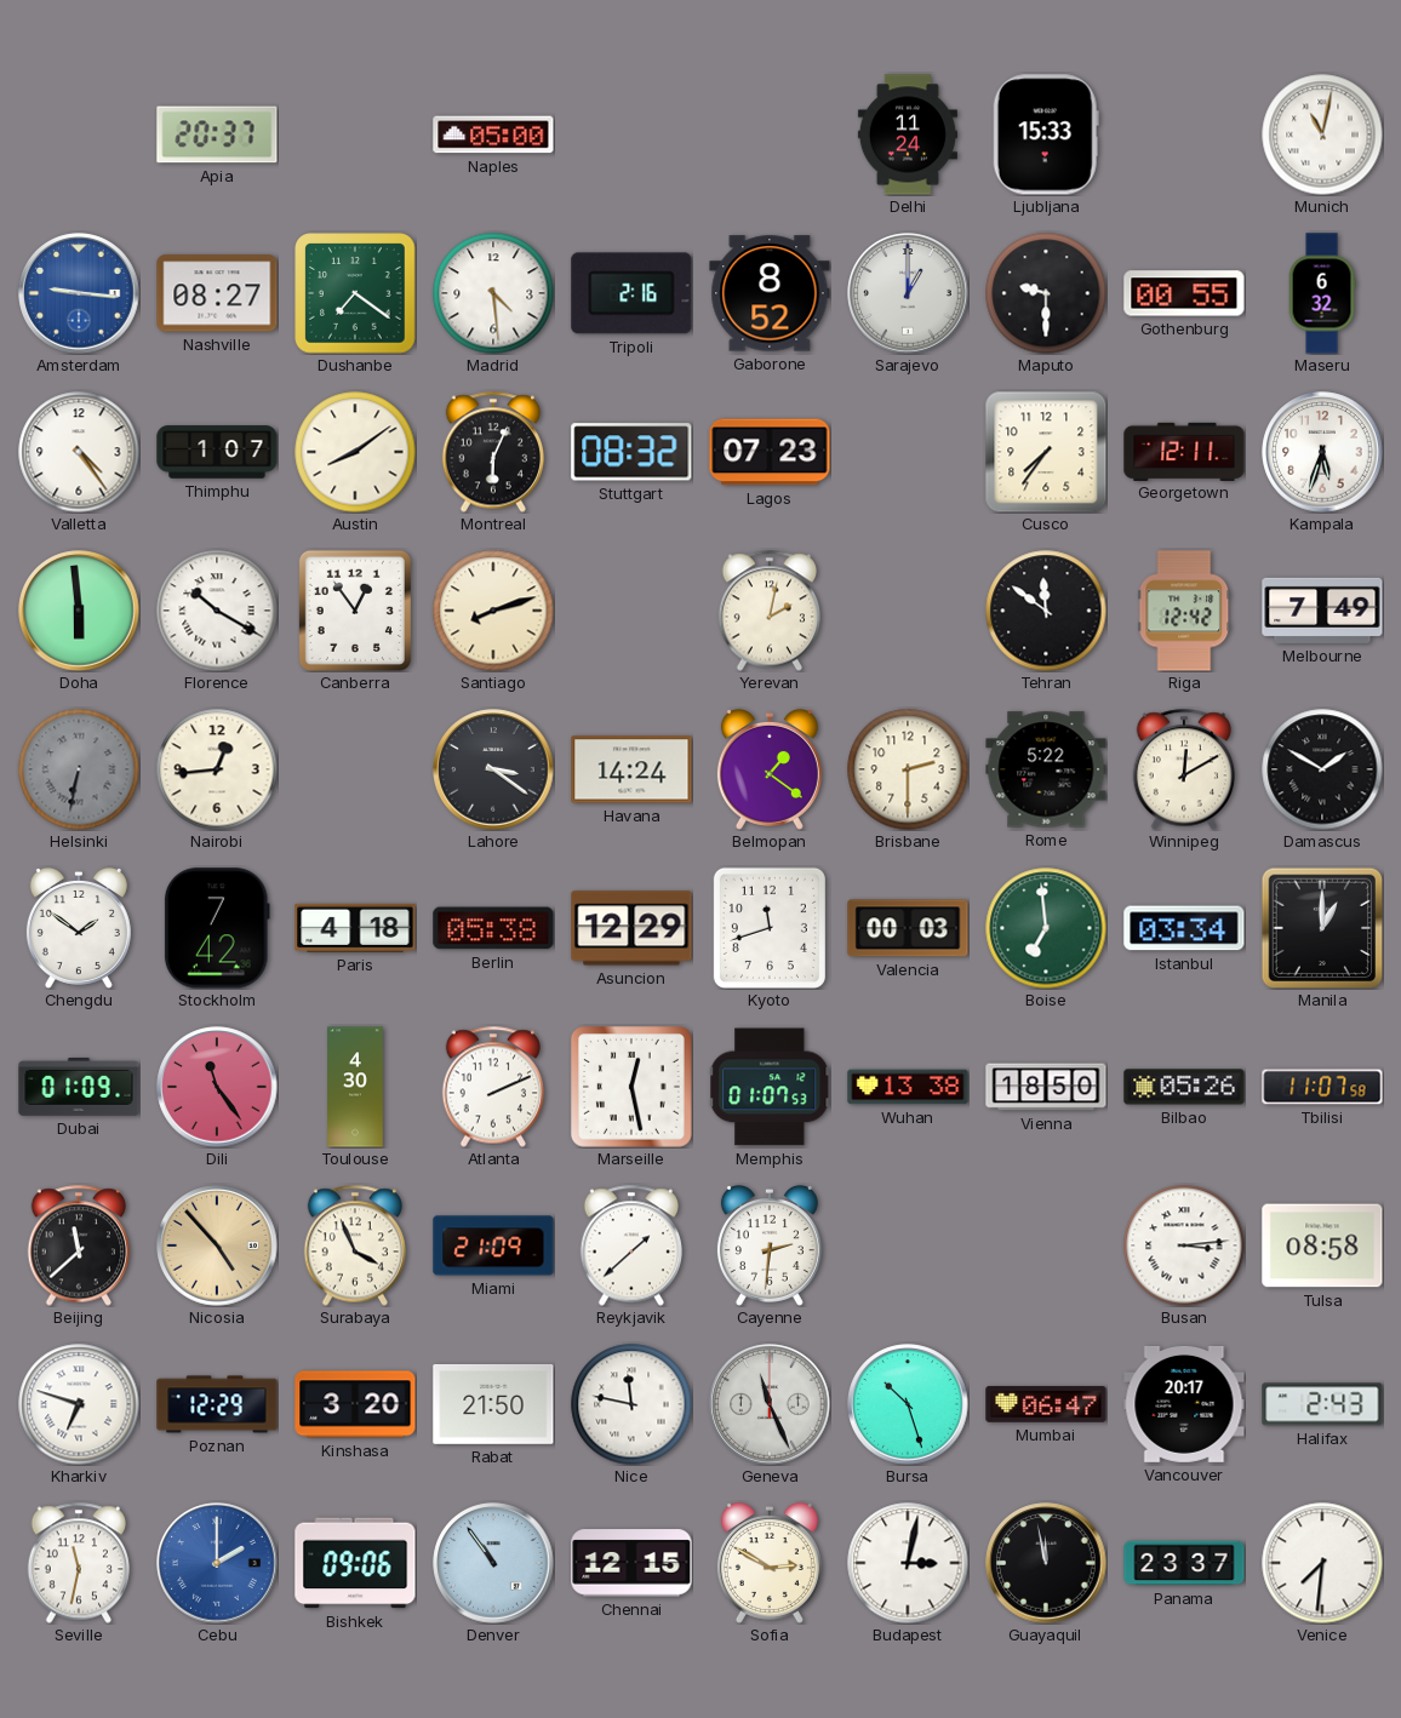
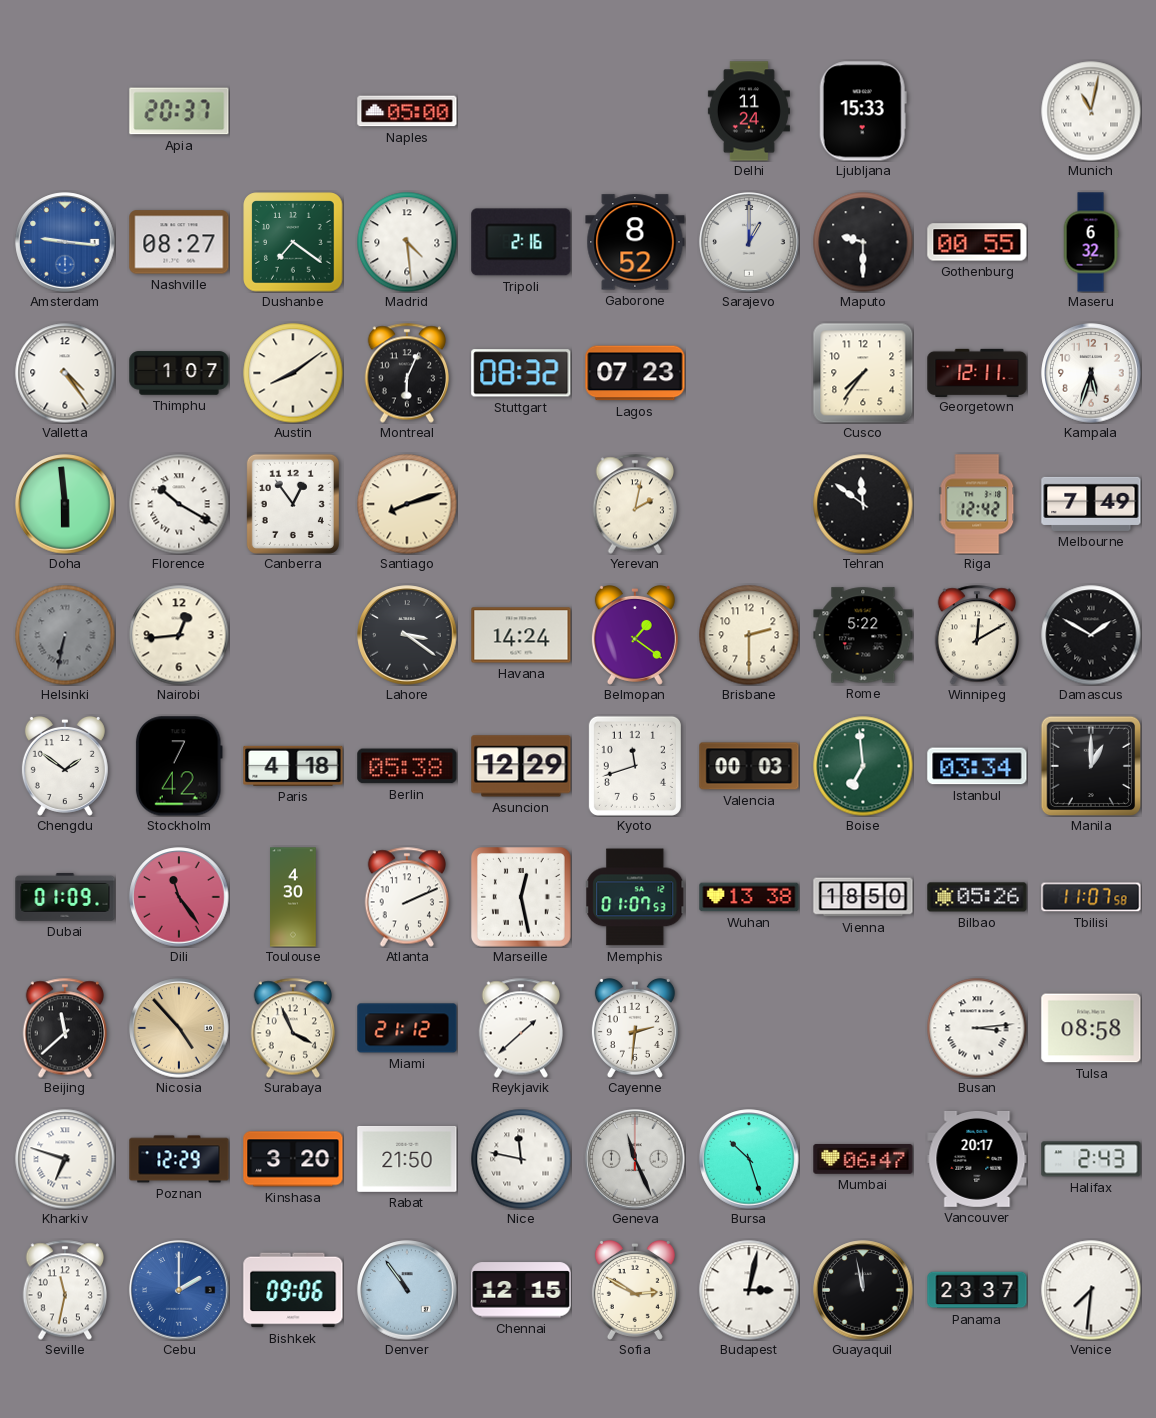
Miami: 21:09 -> 21:12
